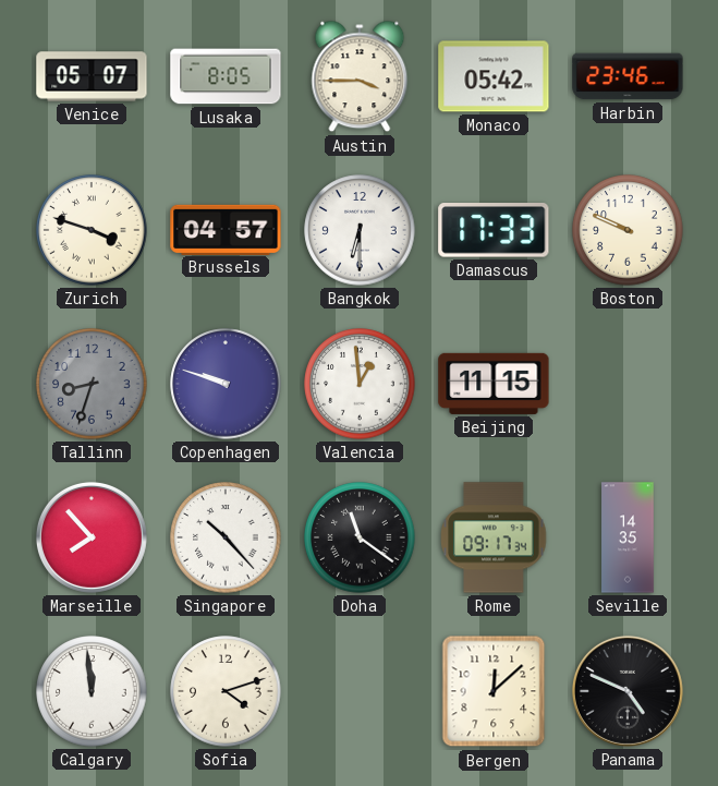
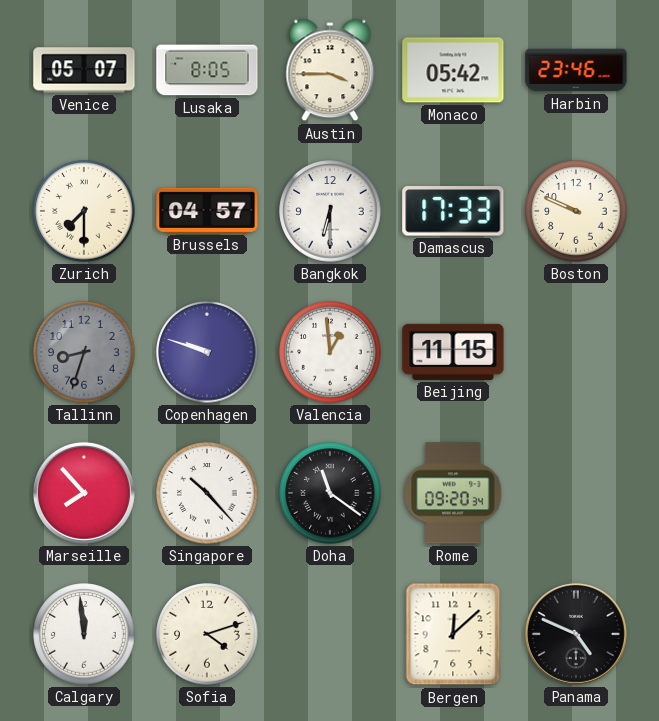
Zurich: 3:48 -> 7:30
Rome: 09:17 -> 09:20
Seville: 14:35 -> none
